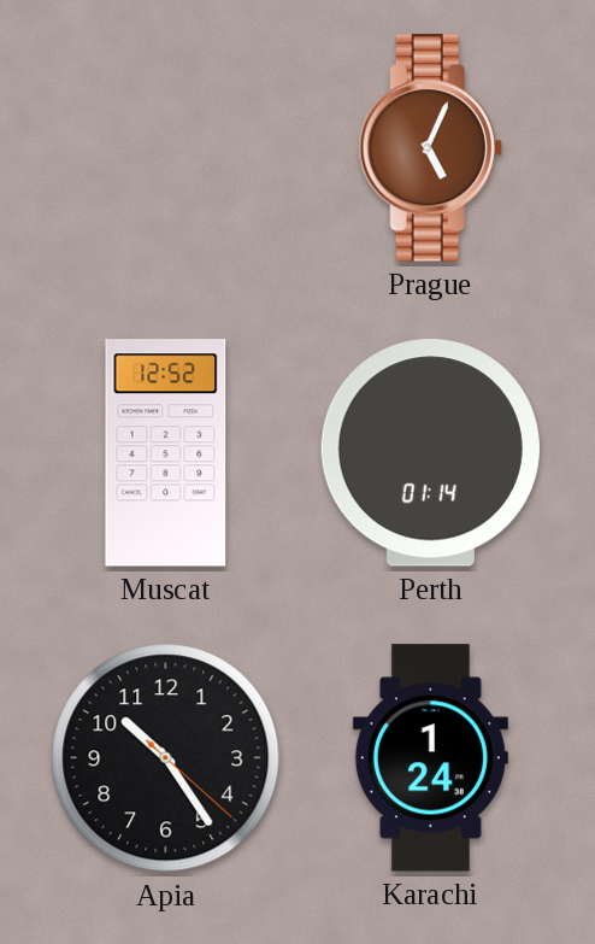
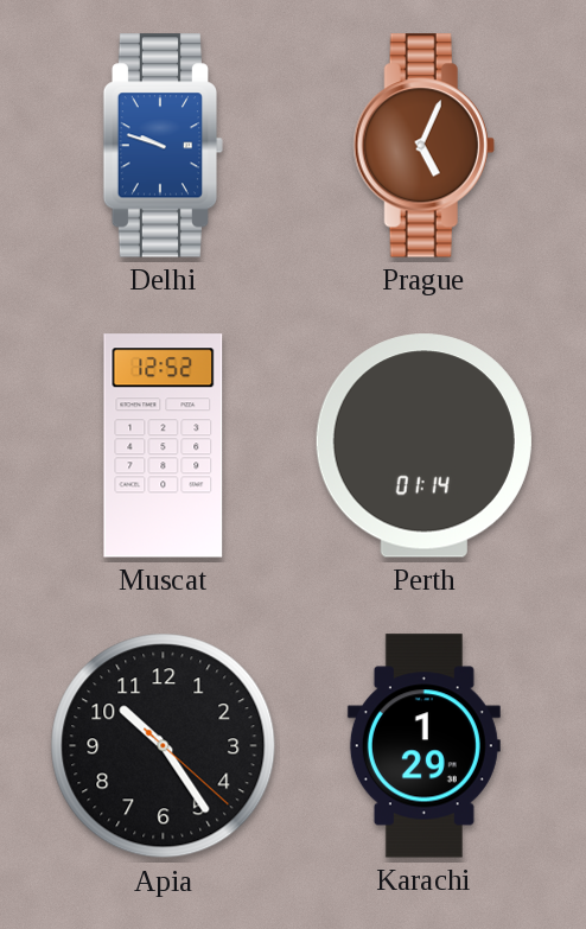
Delhi: none -> 9:48
Karachi: 1:24 -> 1:29
